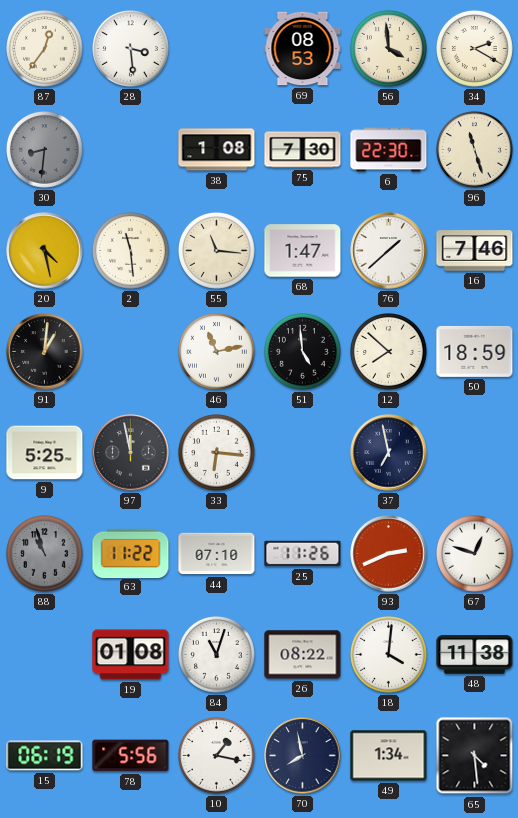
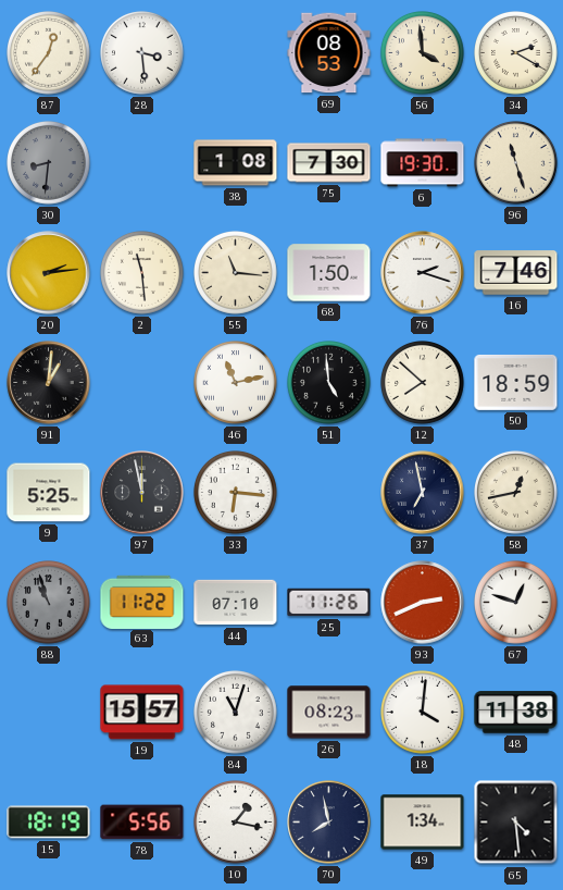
6: 22:30 -> 19:30
20: 4:28 -> 2:14
68: 1:47 -> 1:50
76: 1:38 -> 2:18
58: none -> 12:43
19: 01:08 -> 15:57
26: 08:22 -> 08:23
15: 06:19 -> 18:19
